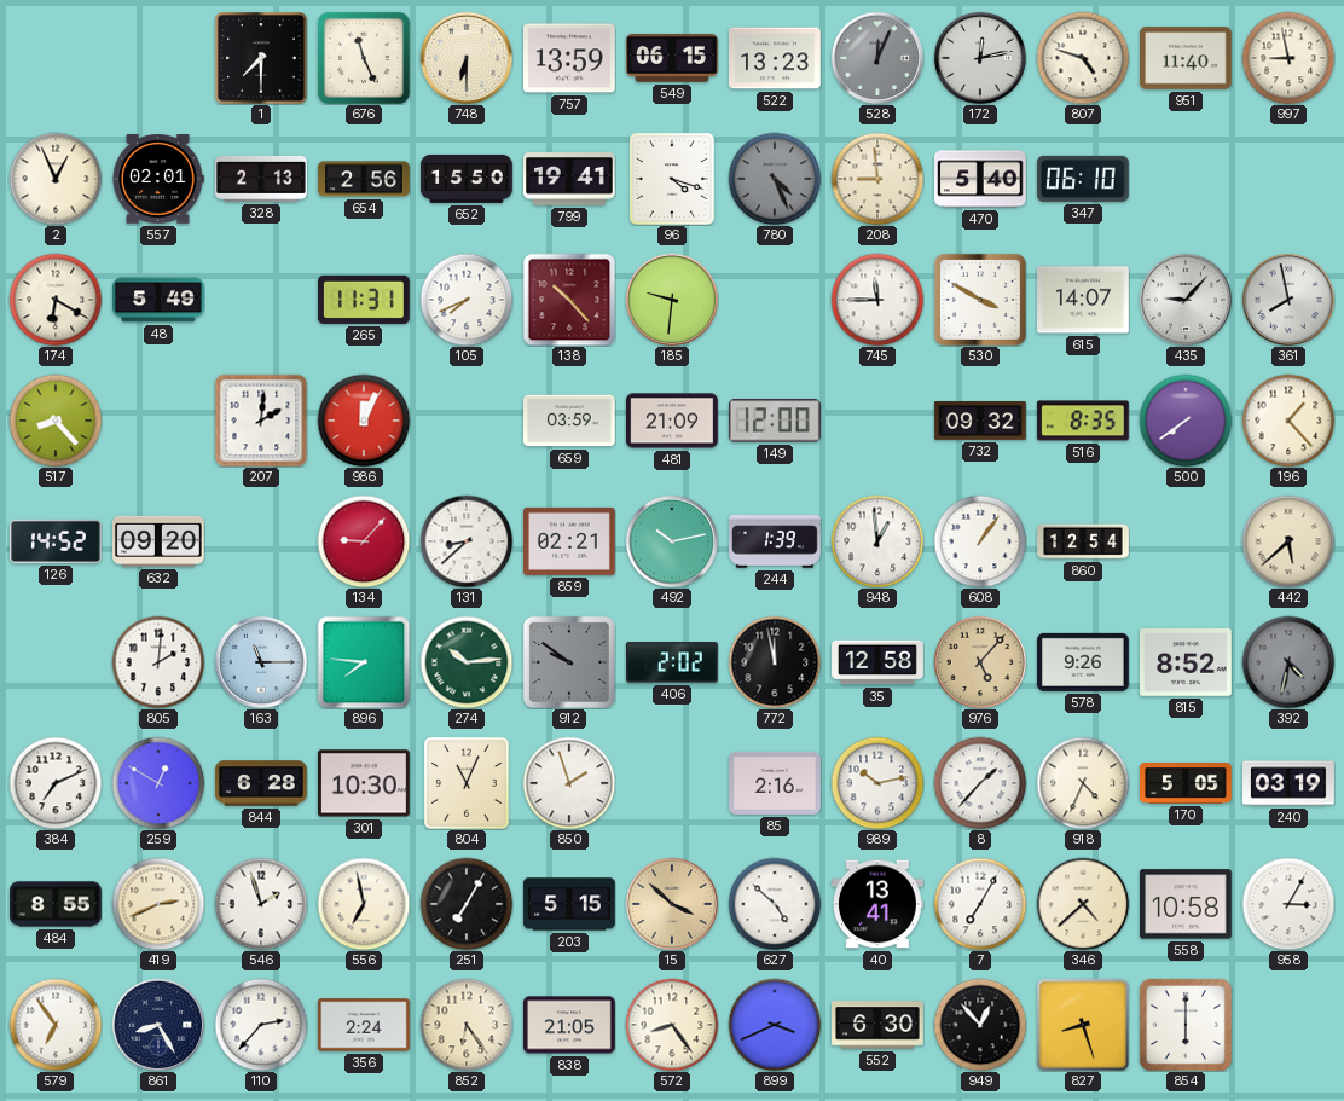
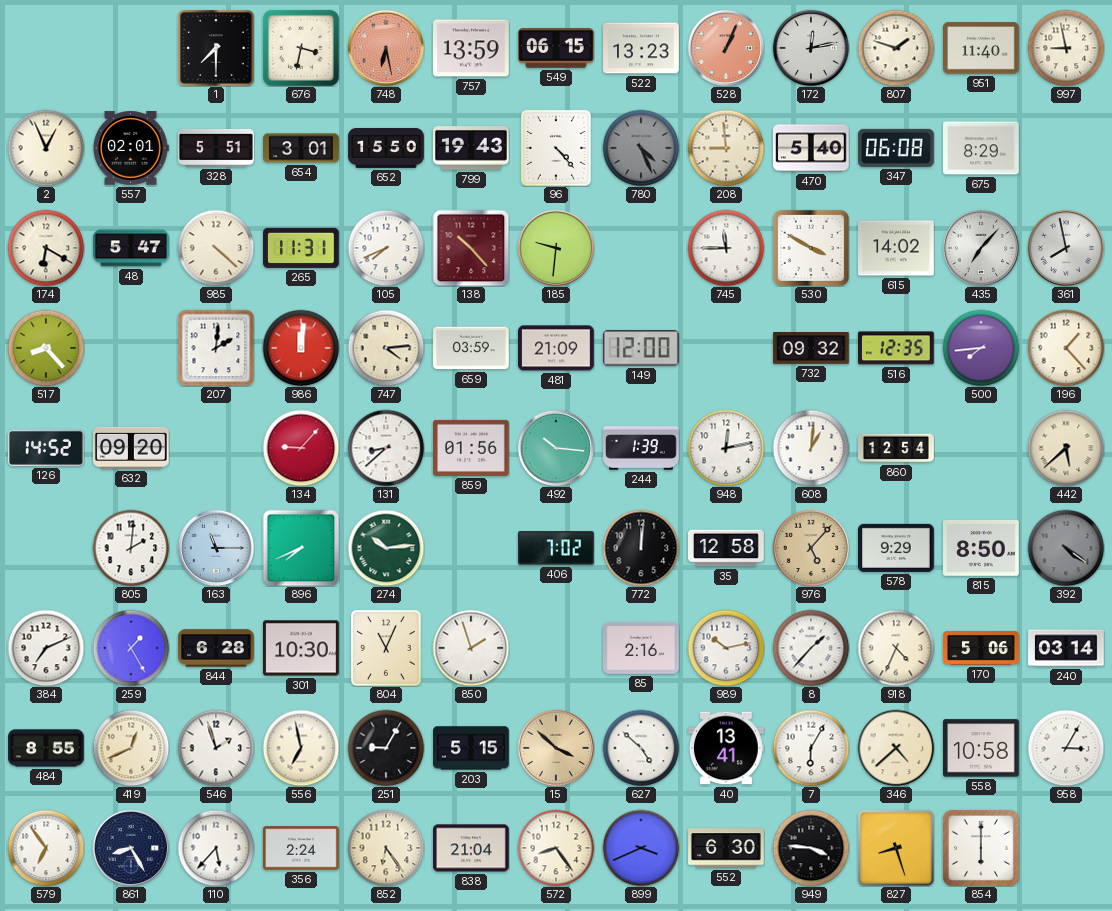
676: 11:26 -> 3:32
748: 6:30 -> 6:28
748 dial: cream -> salmon
528: 12:04 -> 1:04
528 dial: grey -> salmon
807: 4:48 -> 1:48
328: 2:13 -> 5:51
654: 2:56 -> 3:01
799: 19:41 -> 19:43
96: 4:18 -> 4:23
347: 06:10 -> 06:08
675: none -> 8:29
48: 5:49 -> 5:47
985: none -> 4:22
615: 14:07 -> 14:02
435: 9:07 -> 7:07
986: 12:04 -> 12:01
747: none -> 4:14
516: 8:35 -> 12:35
500: 7:39 -> 7:44
859: 02:21 -> 01:56
492: 10:13 -> 10:16
948: 12:59 -> 12:13
608: 1:06 -> 1:01
896: 7:46 -> 7:41
912: 9:51 -> none
406: 2:02 -> 7:02
772: 11:58 -> 12:01
578: 9:26 -> 9:29
815: 8:52 -> 8:50
392: 4:32 -> 4:21
259: 12:50 -> 1:25
170: 5:05 -> 5:06
240: 03:19 -> 03:14
419: 2:41 -> 12:41
251: 7:05 -> 9:05
7: 7:05 -> 6:05
110: 2:37 -> 5:37
838: 21:05 -> 21:04
949: 12:53 -> 3:46
